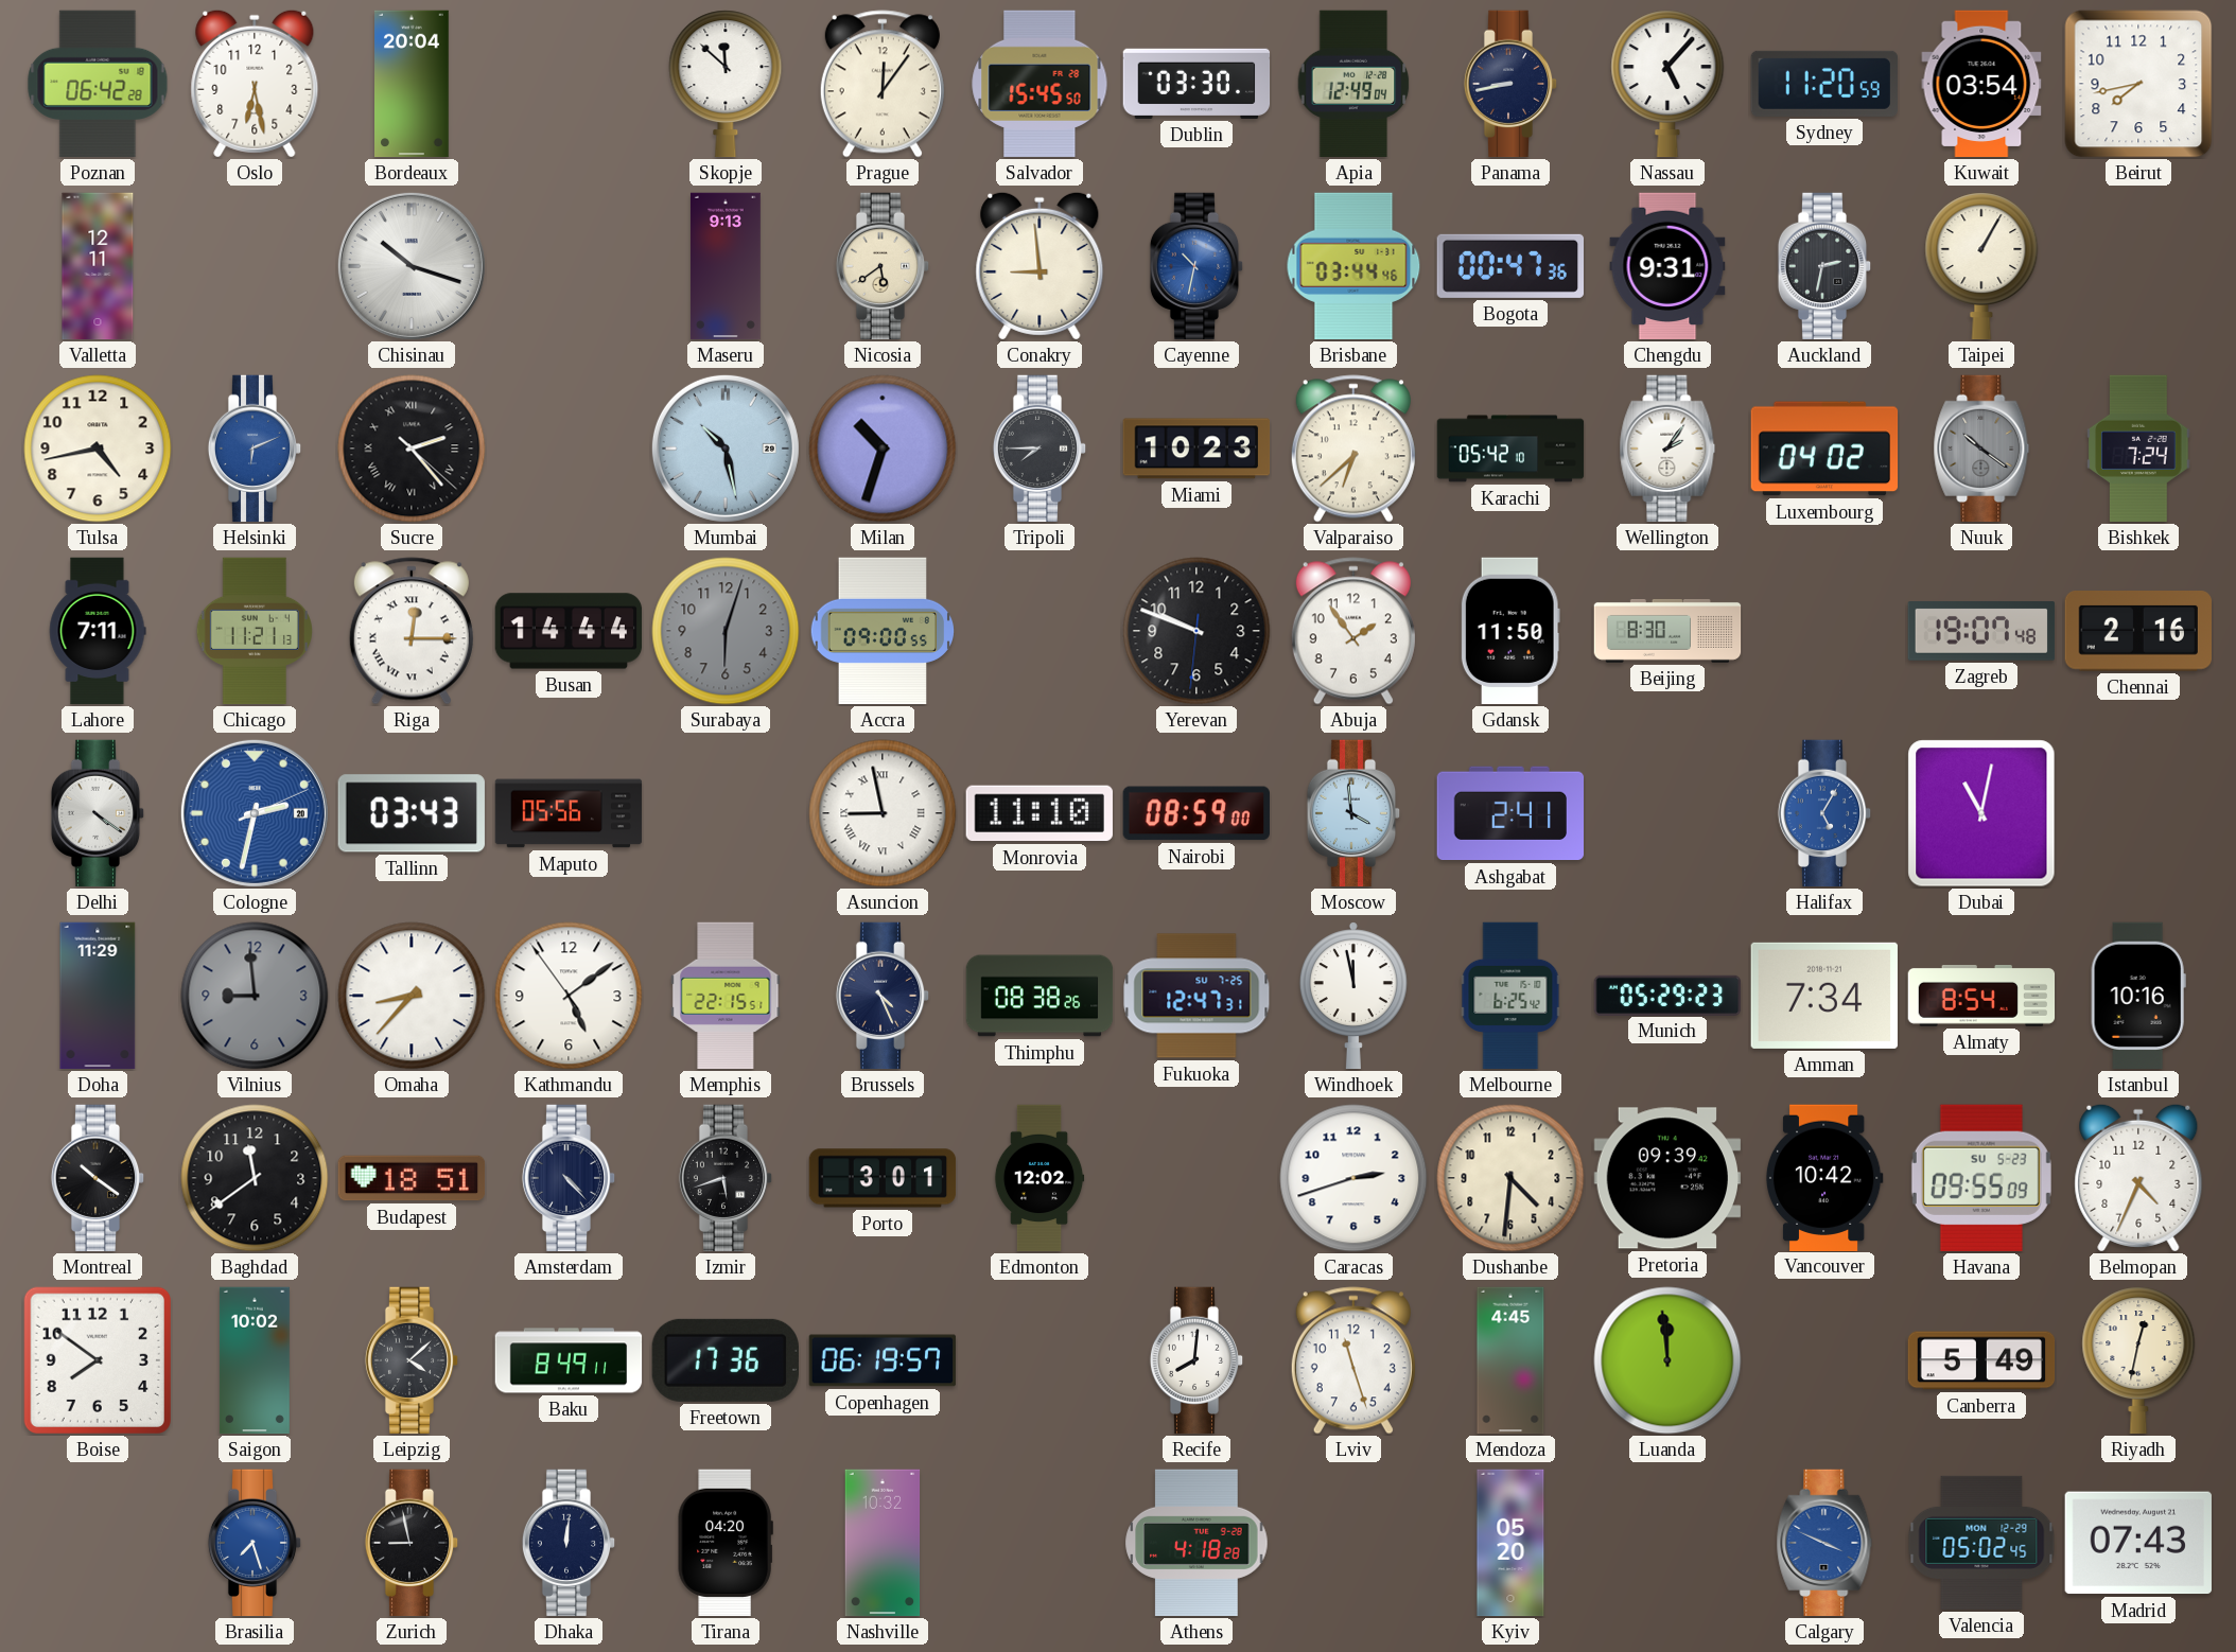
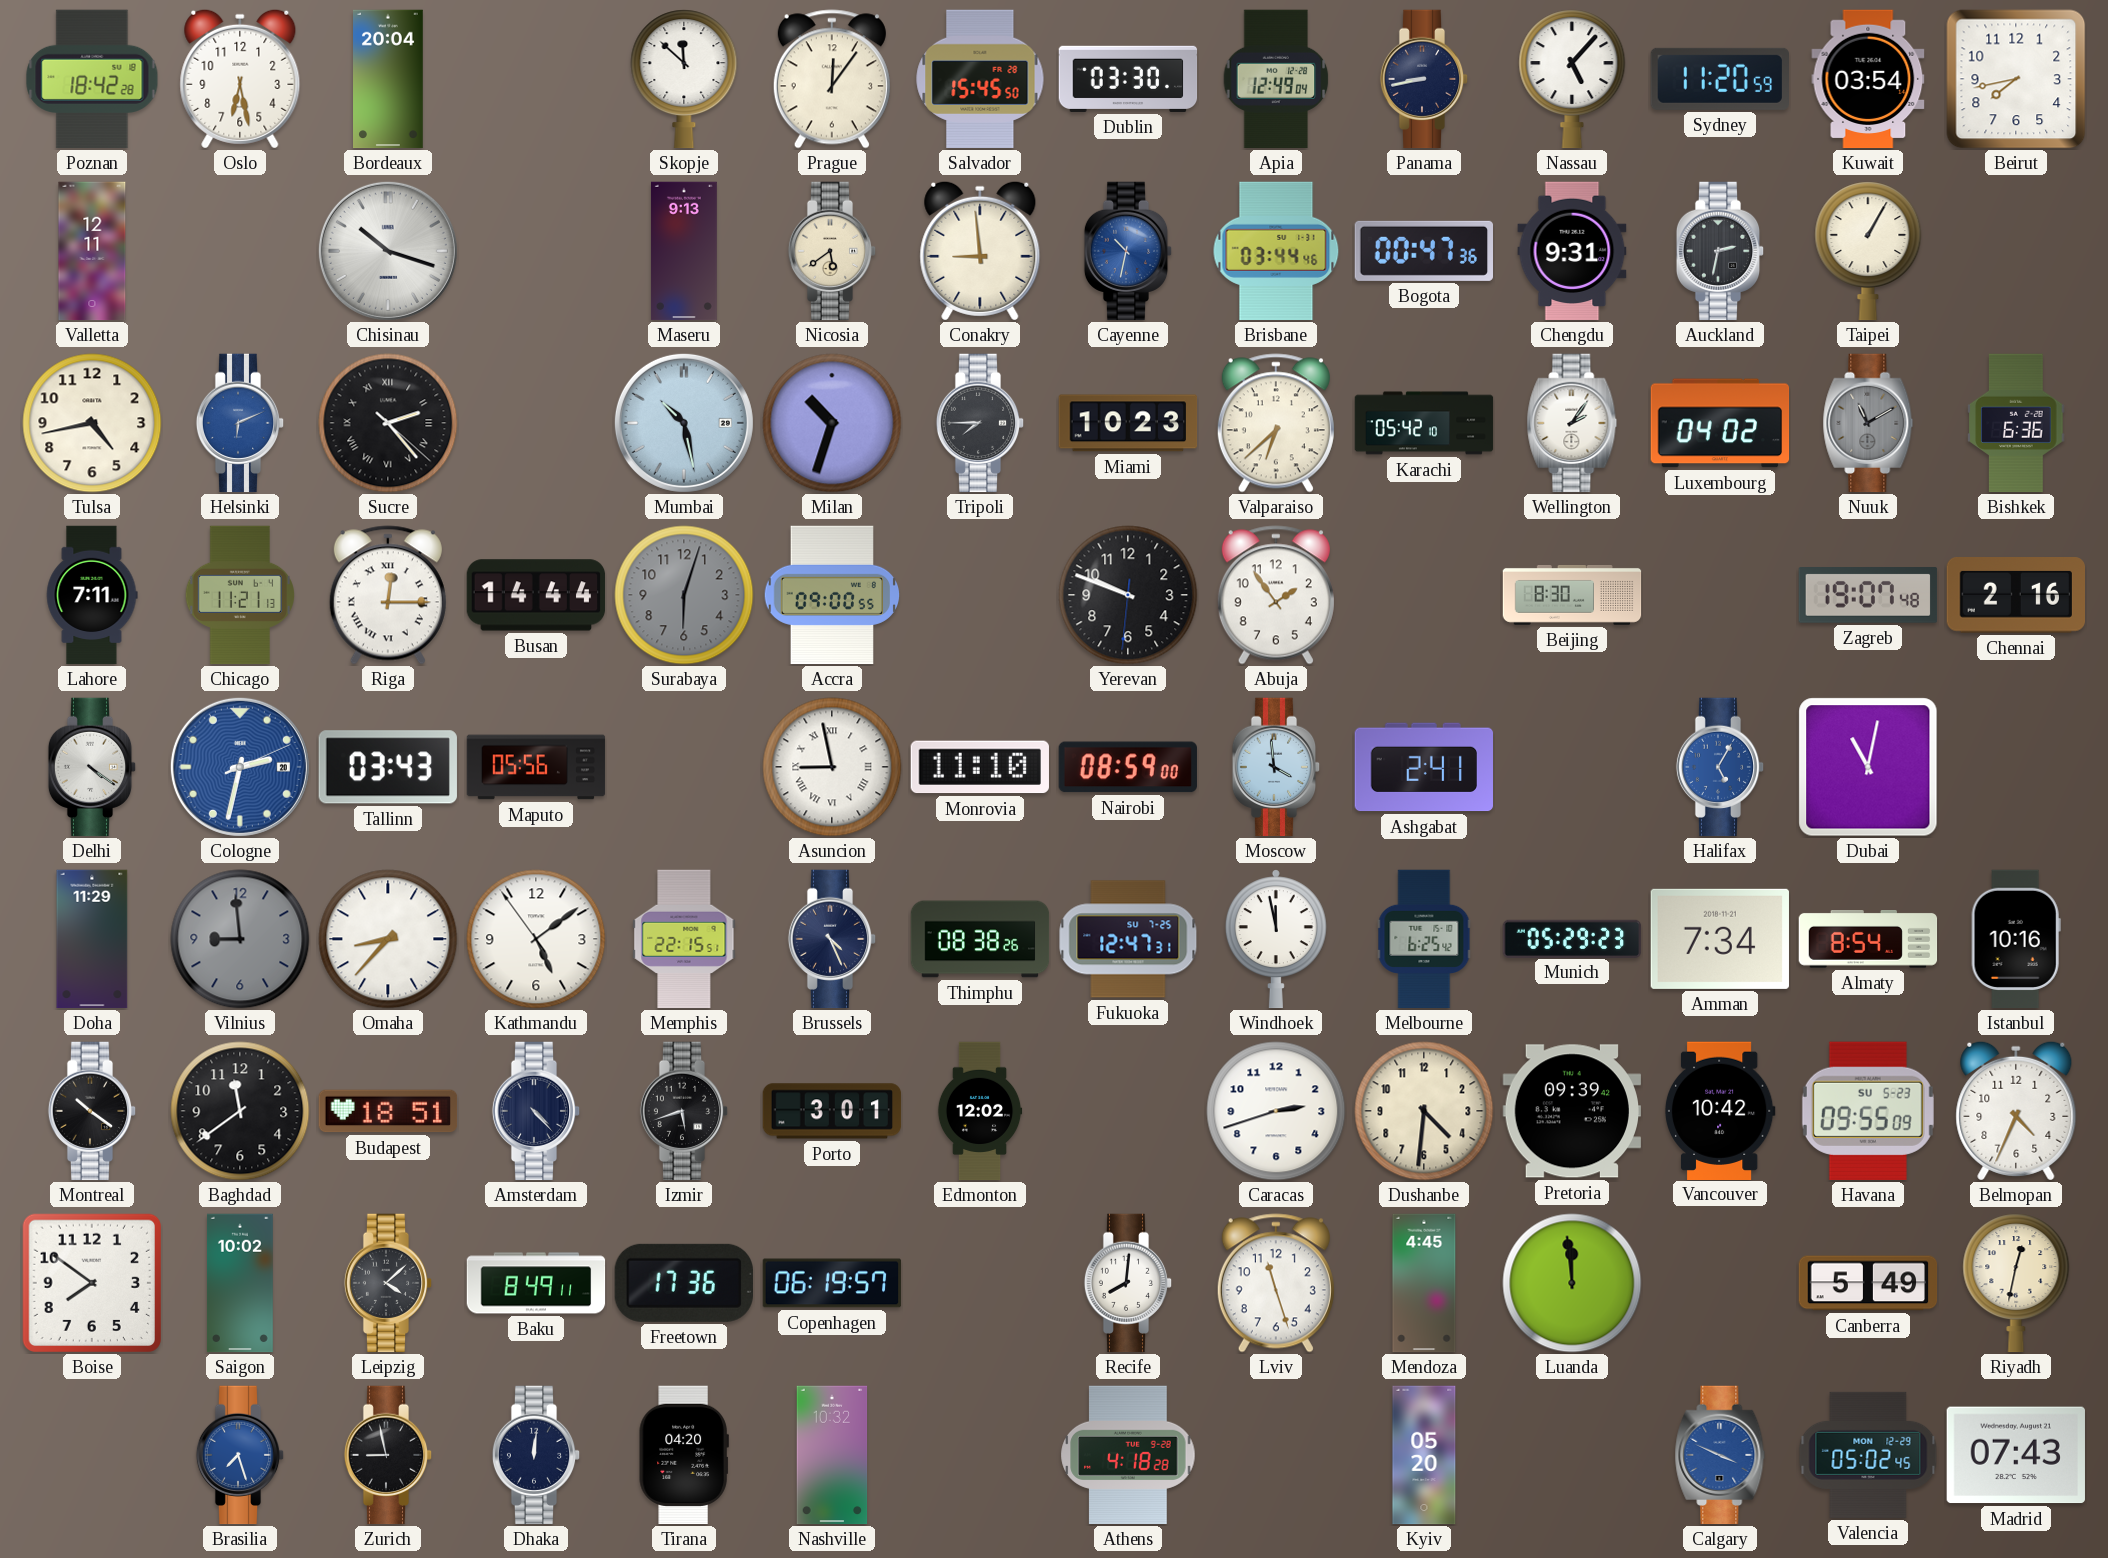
Poznan: 06:42 -> 18:42
Nuuk: 10:21 -> 11:10
Bishkek: 7:24 -> 6:36
Gdansk: 11:50 -> none
